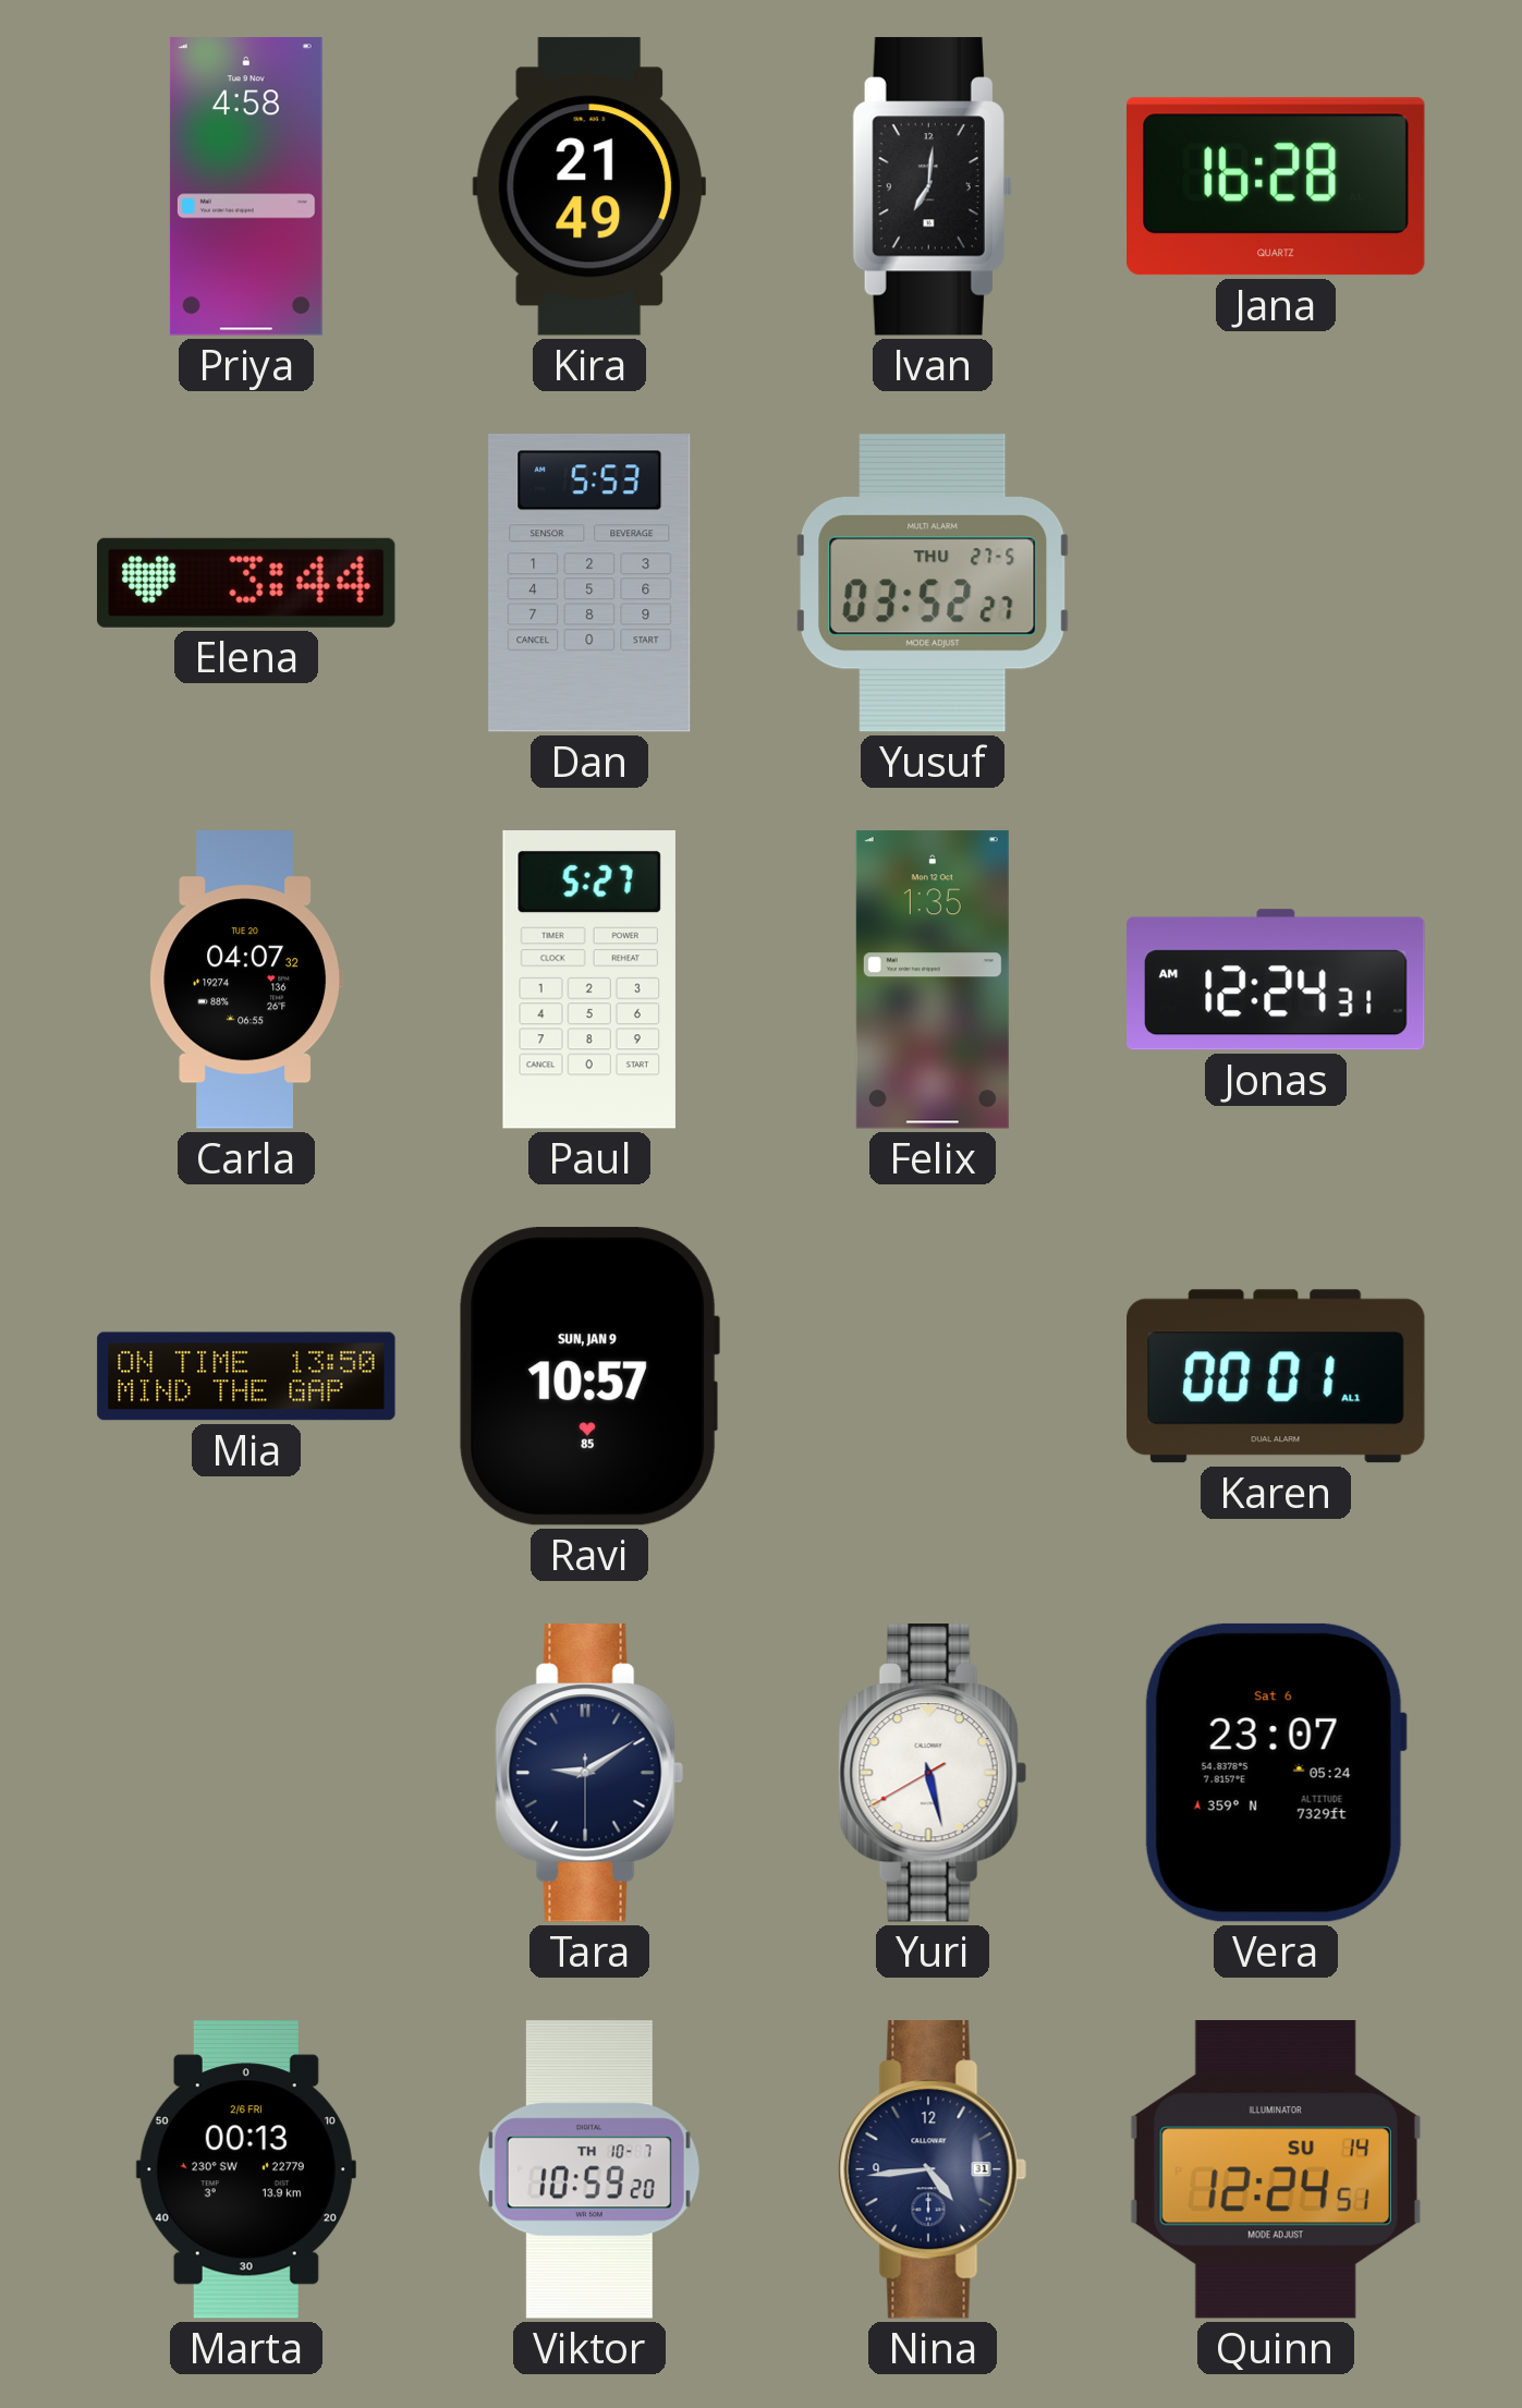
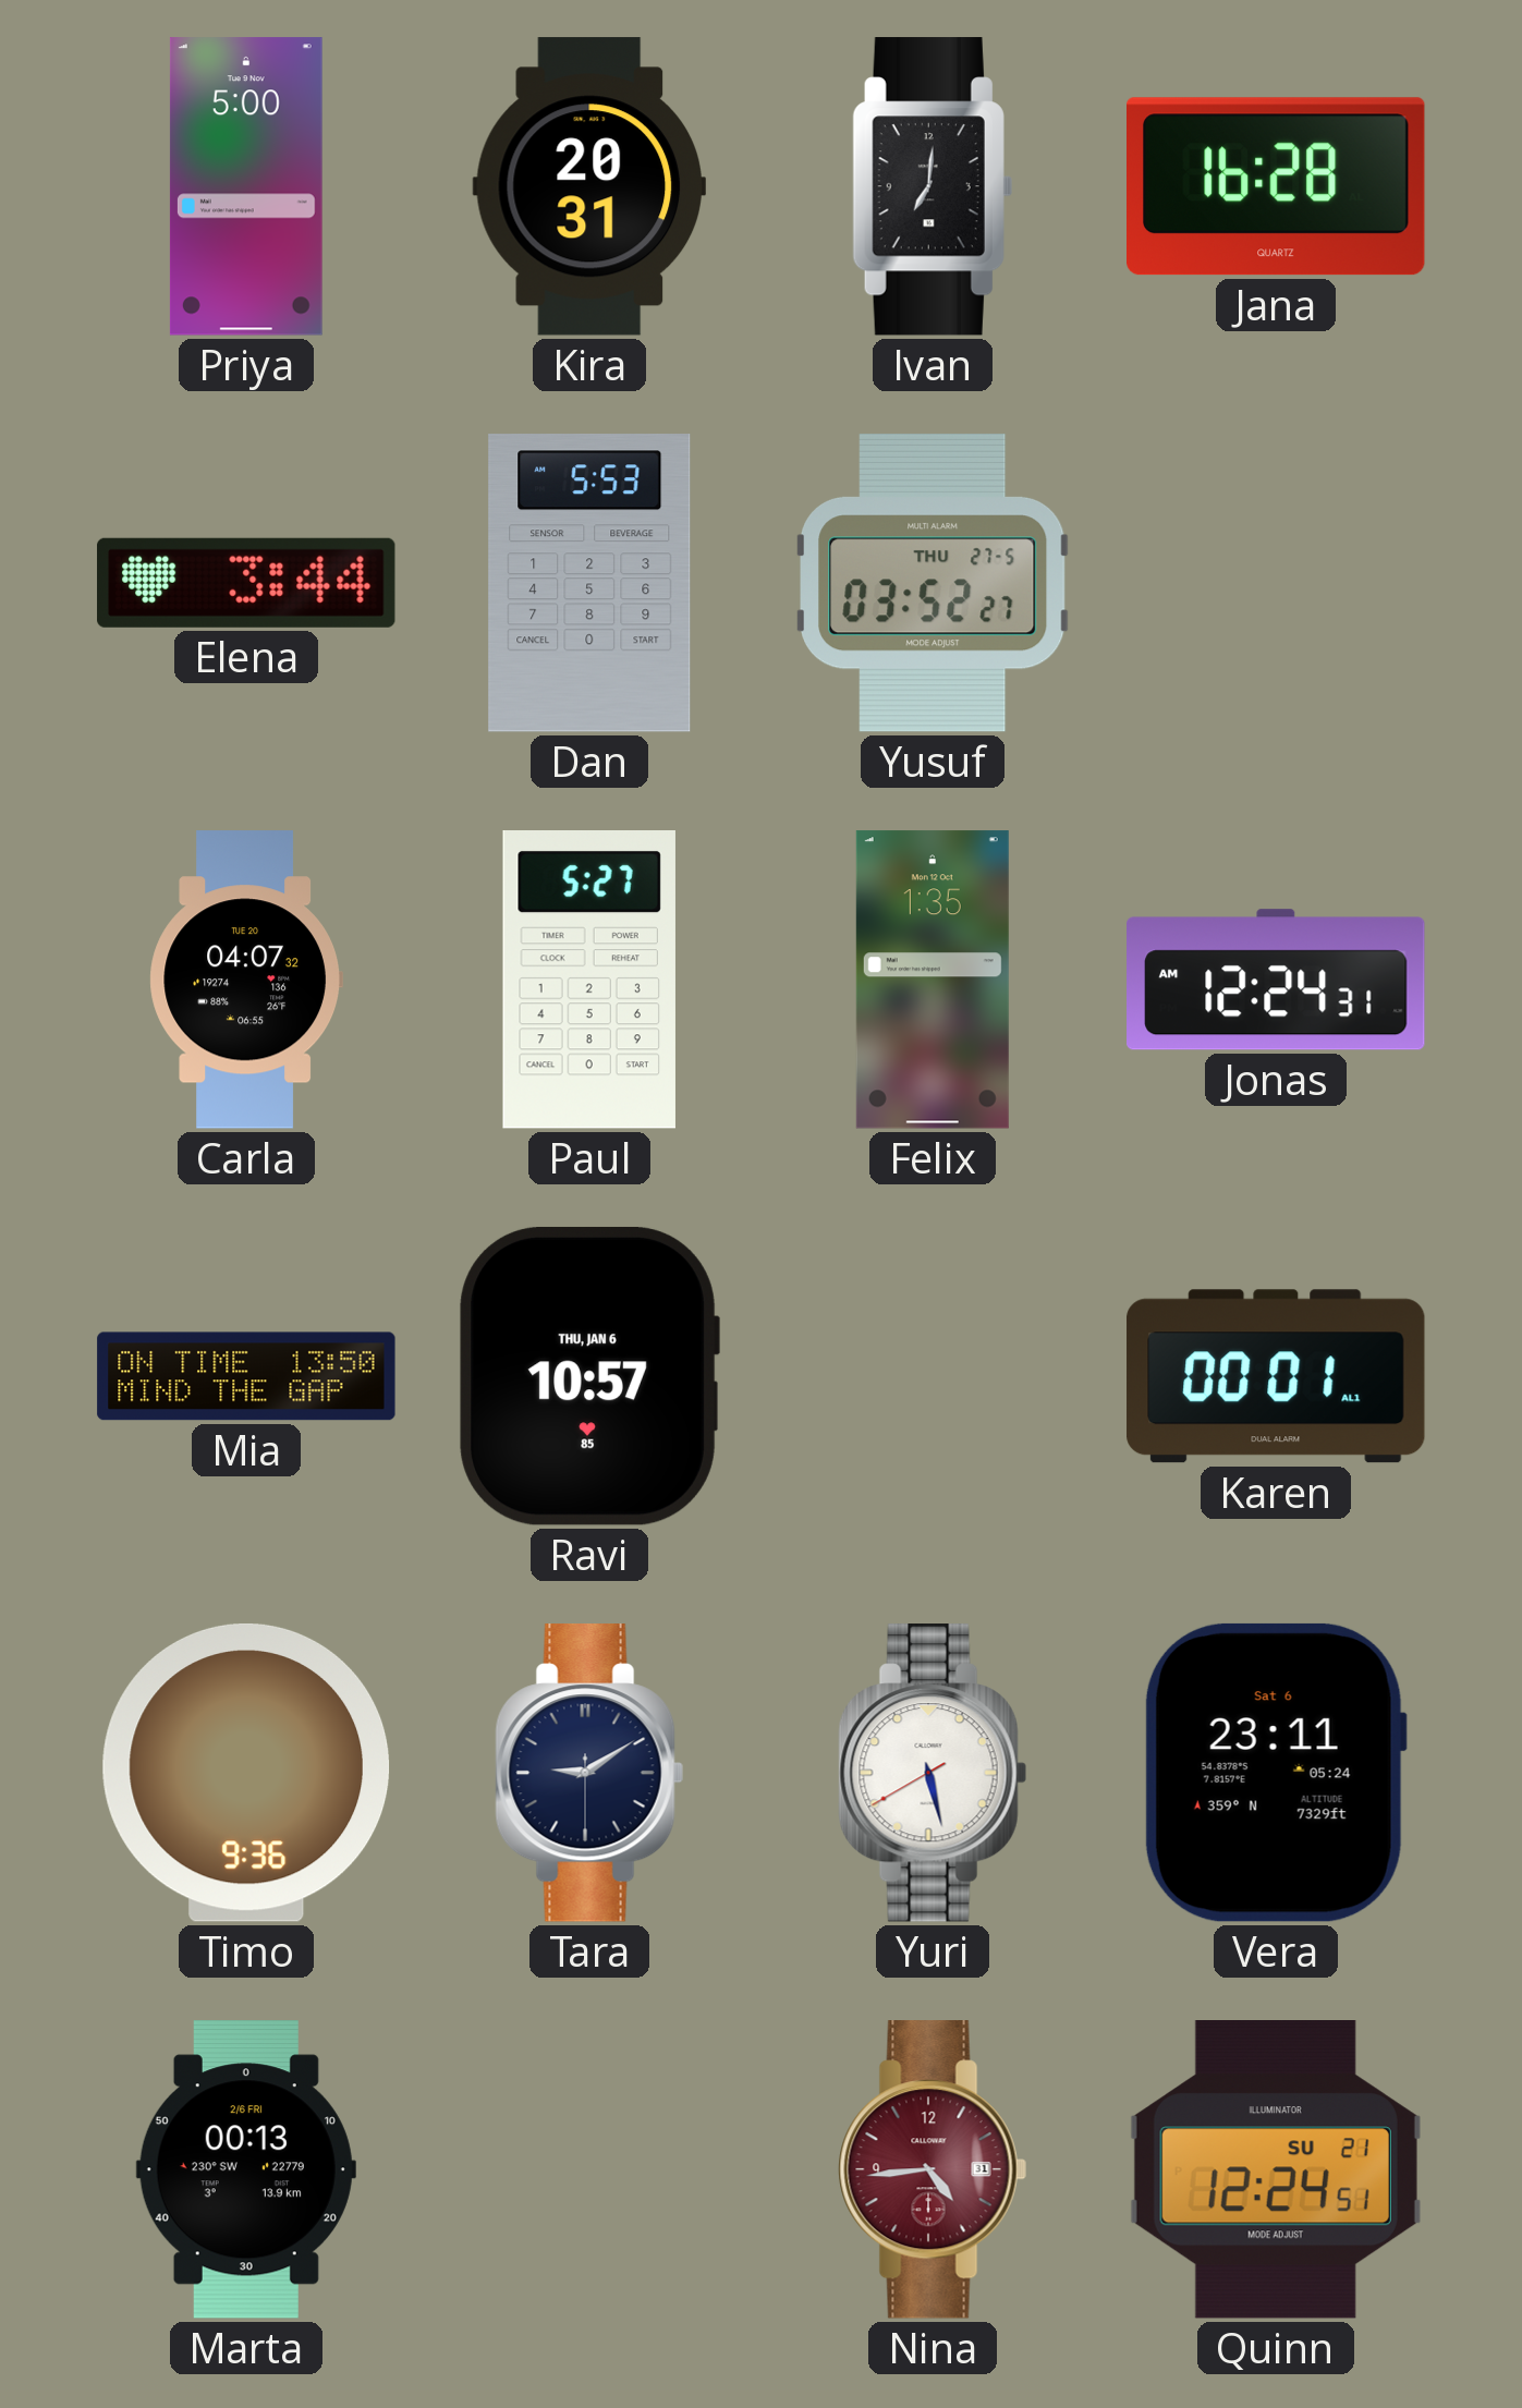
Priya: 4:58 -> 5:00
Kira: 21:49 -> 20:31
Ravi date: SUN, JAN 9 -> THU, JAN 6
Timo: none -> 9:36
Vera: 23:07 -> 23:11
Viktor: 10:59 -> none
Nina dial: navy -> burgundy
Quinn date: SU 14 -> SU 21
